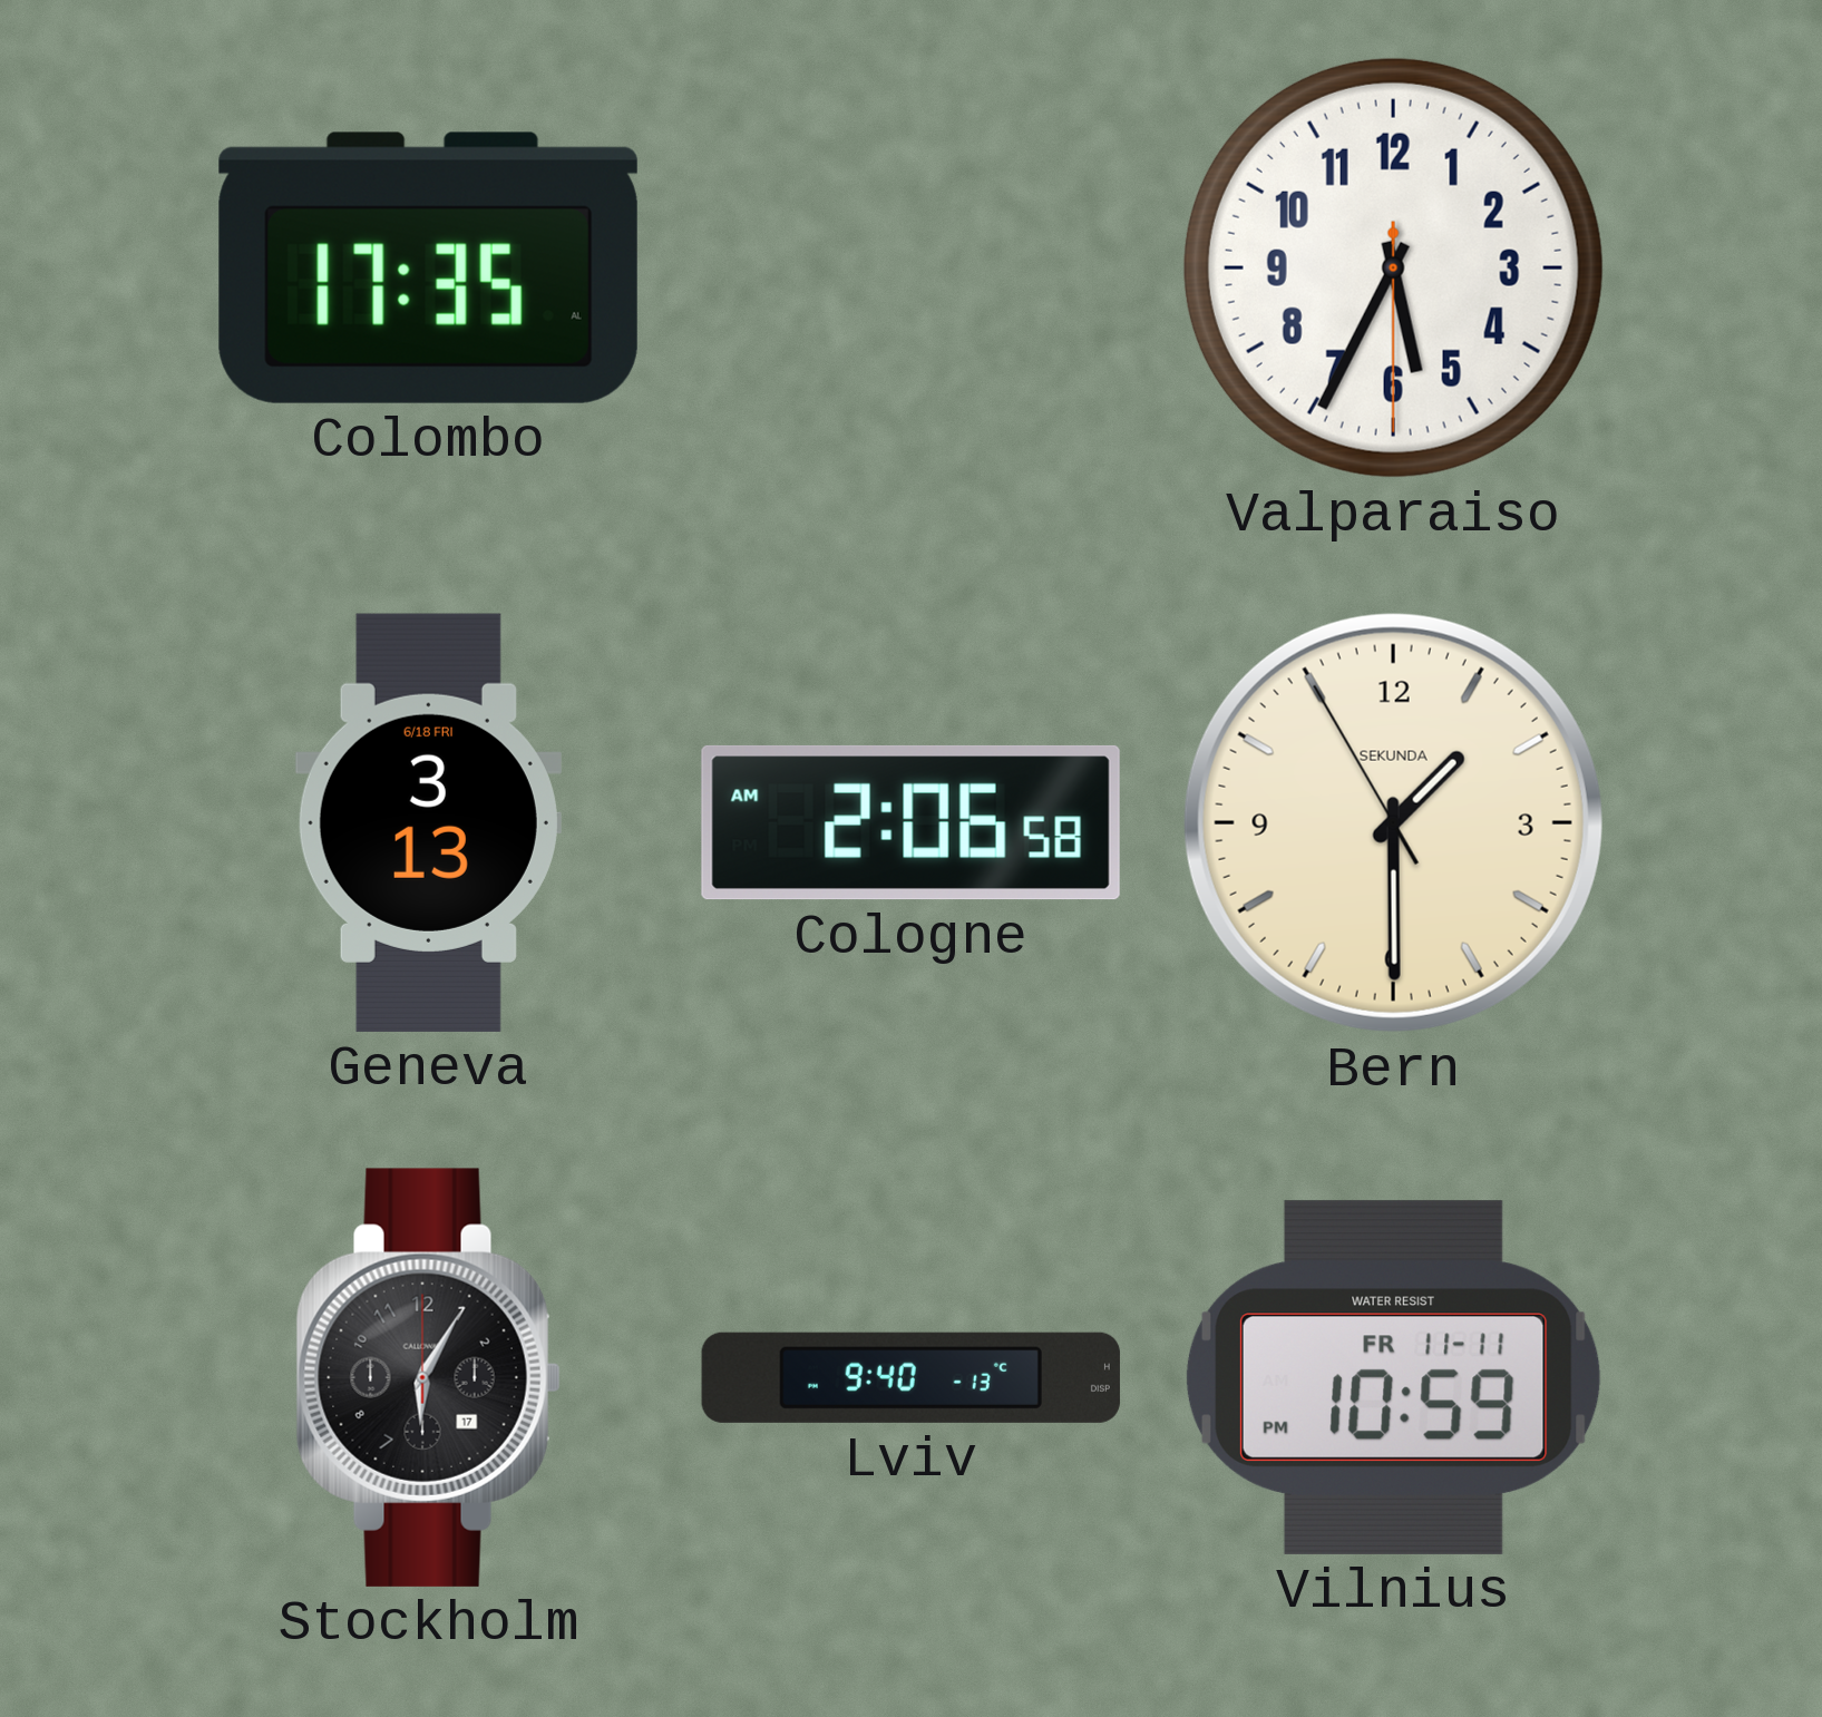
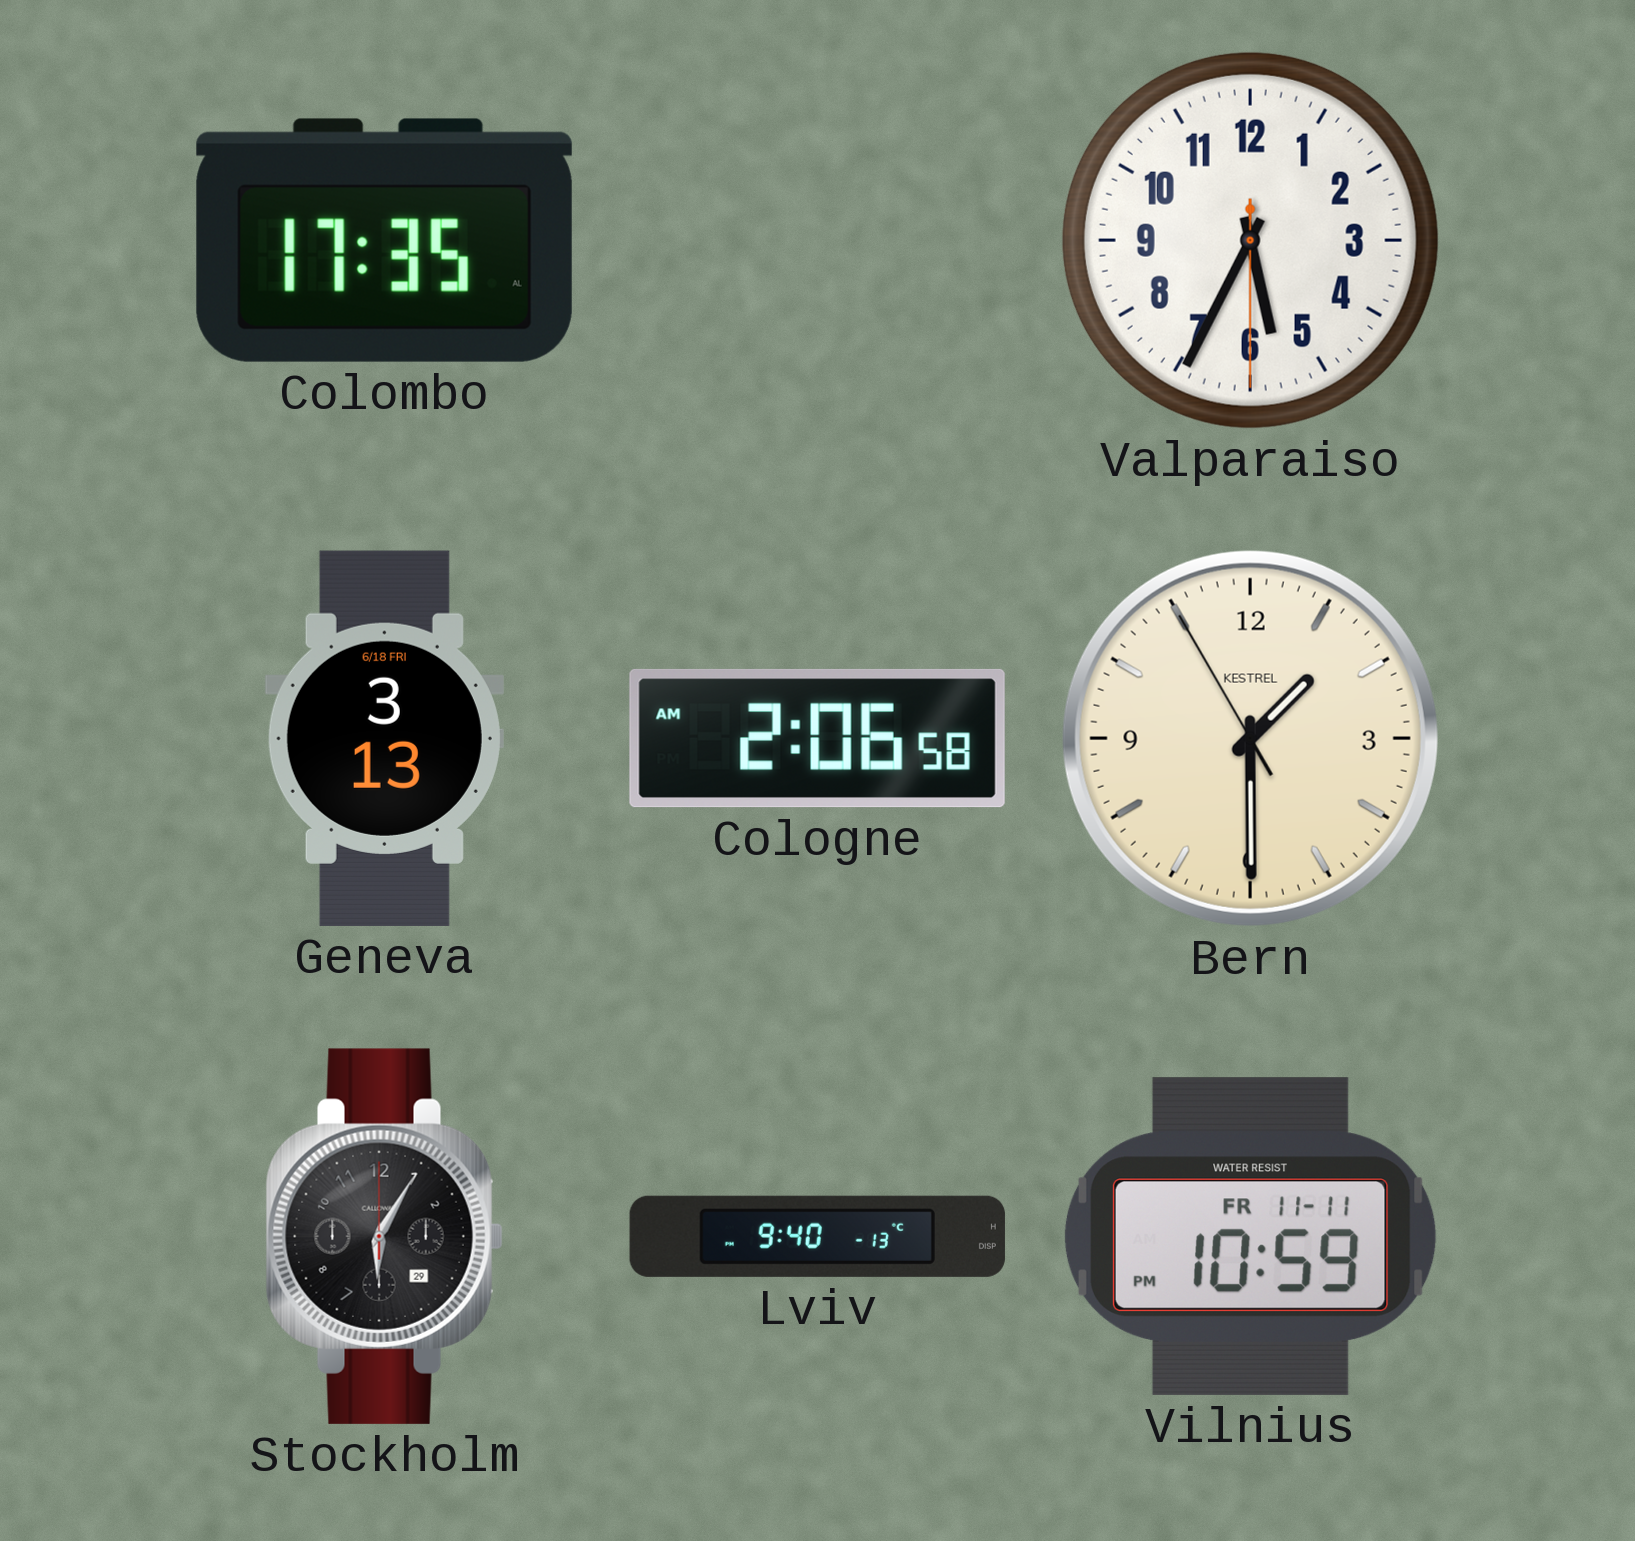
Bern brand: SEKUNDA -> KESTREL
Stockholm date: 17 -> 29
